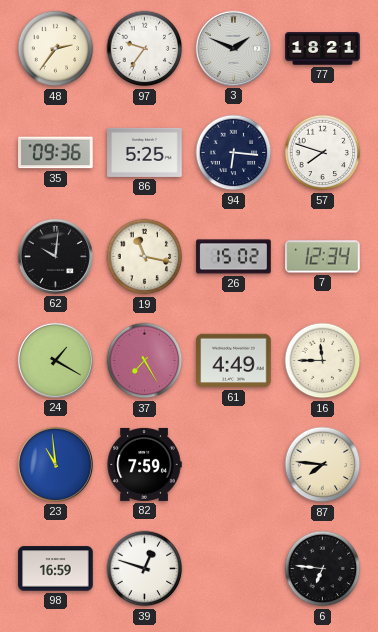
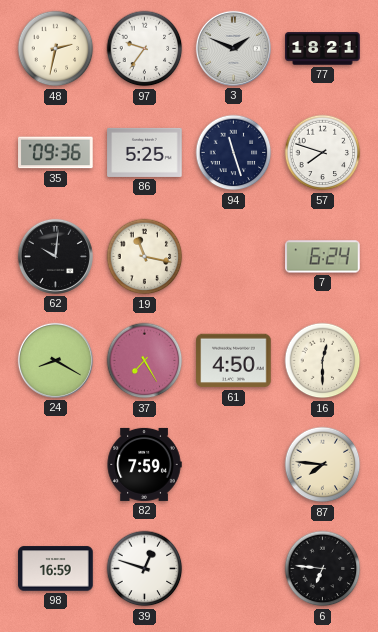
48: 2:36 -> 2:32
94: 6:16 -> 11:27
26: 15:02 -> none
7: 12:34 -> 6:24
24: 1:20 -> 8:20
61: 4:49 -> 4:50
16: 11:45 -> 12:30
23: 10:59 -> none
